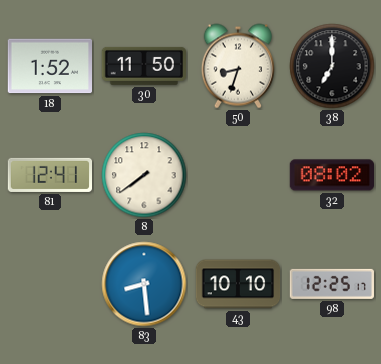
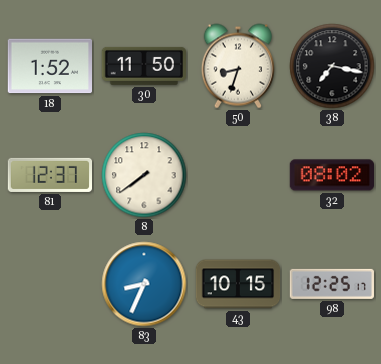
38: 7:00 -> 7:17
81: 12:41 -> 12:37
83: 8:29 -> 8:34
43: 10:10 -> 10:15
